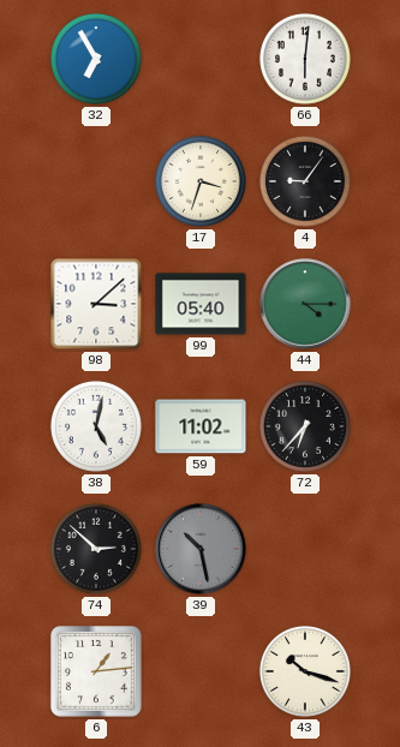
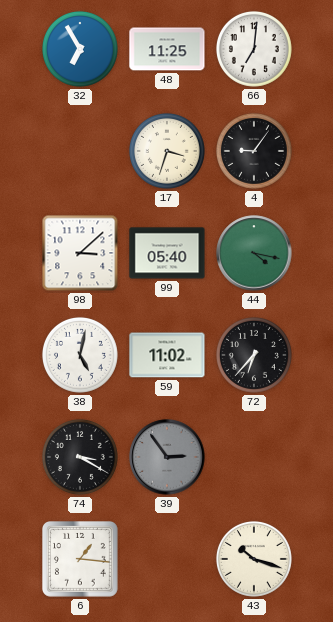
48: none -> 11:25
66: 6:01 -> 7:01
44: 4:15 -> 4:17
74: 2:52 -> 3:20
39: 10:28 -> 2:54
6: 1:14 -> 1:16
